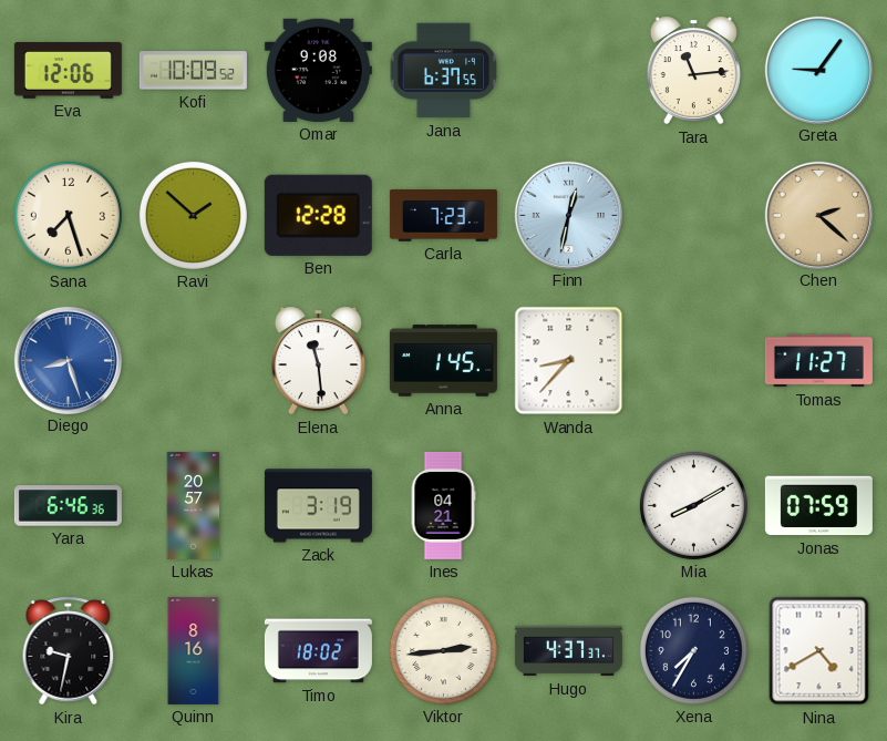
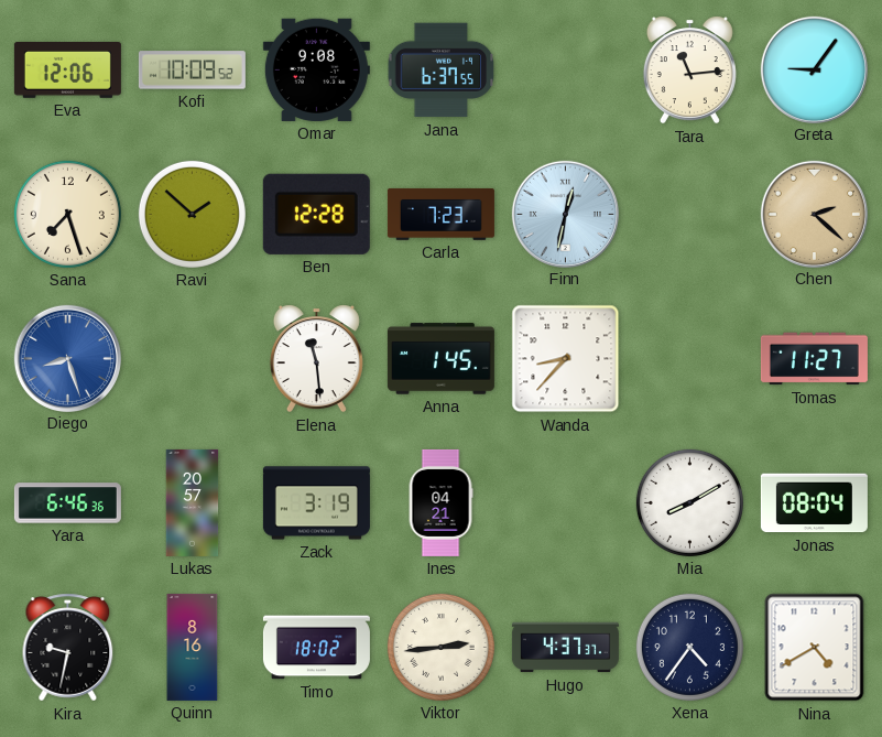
Jonas: 07:59 -> 08:04
Xena: 7:35 -> 4:36
